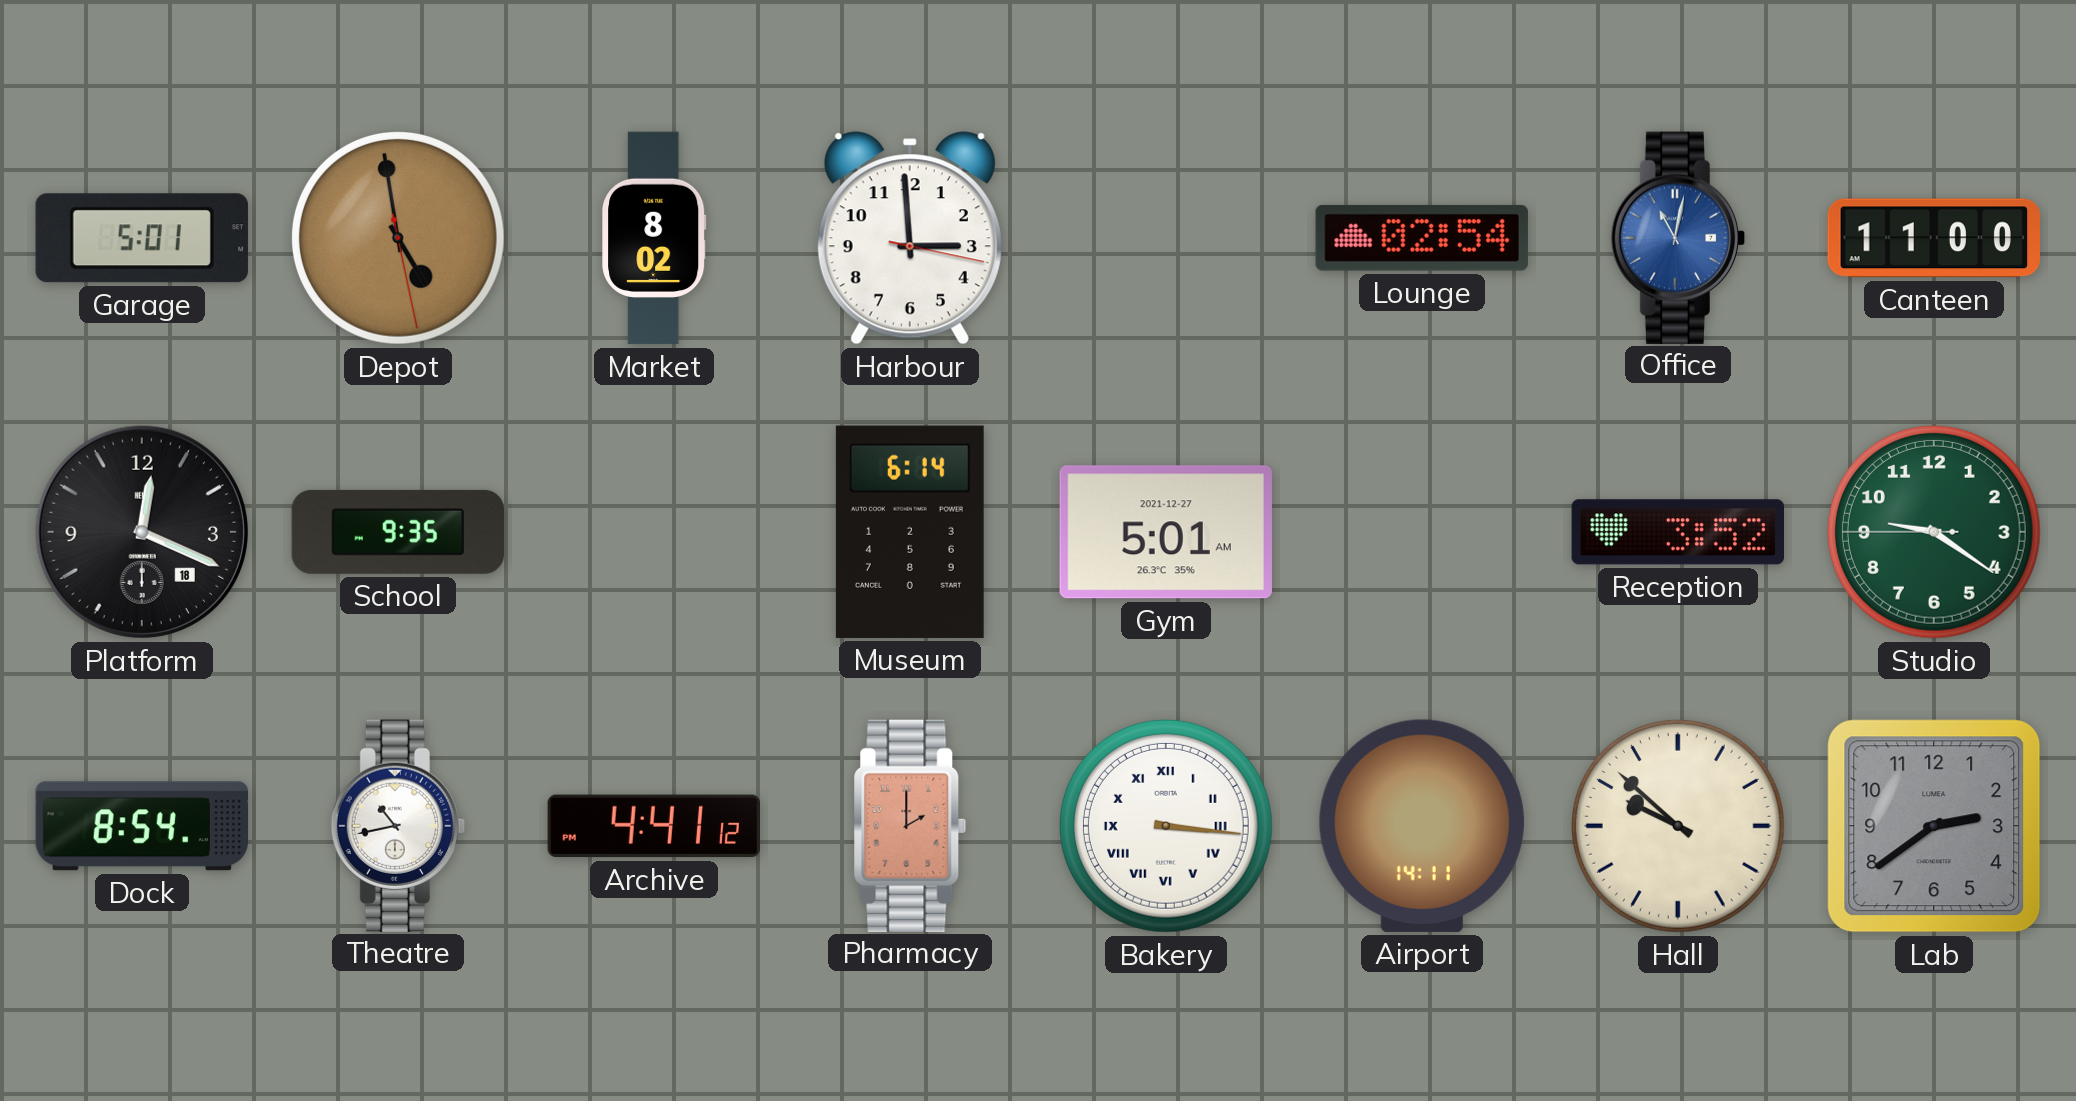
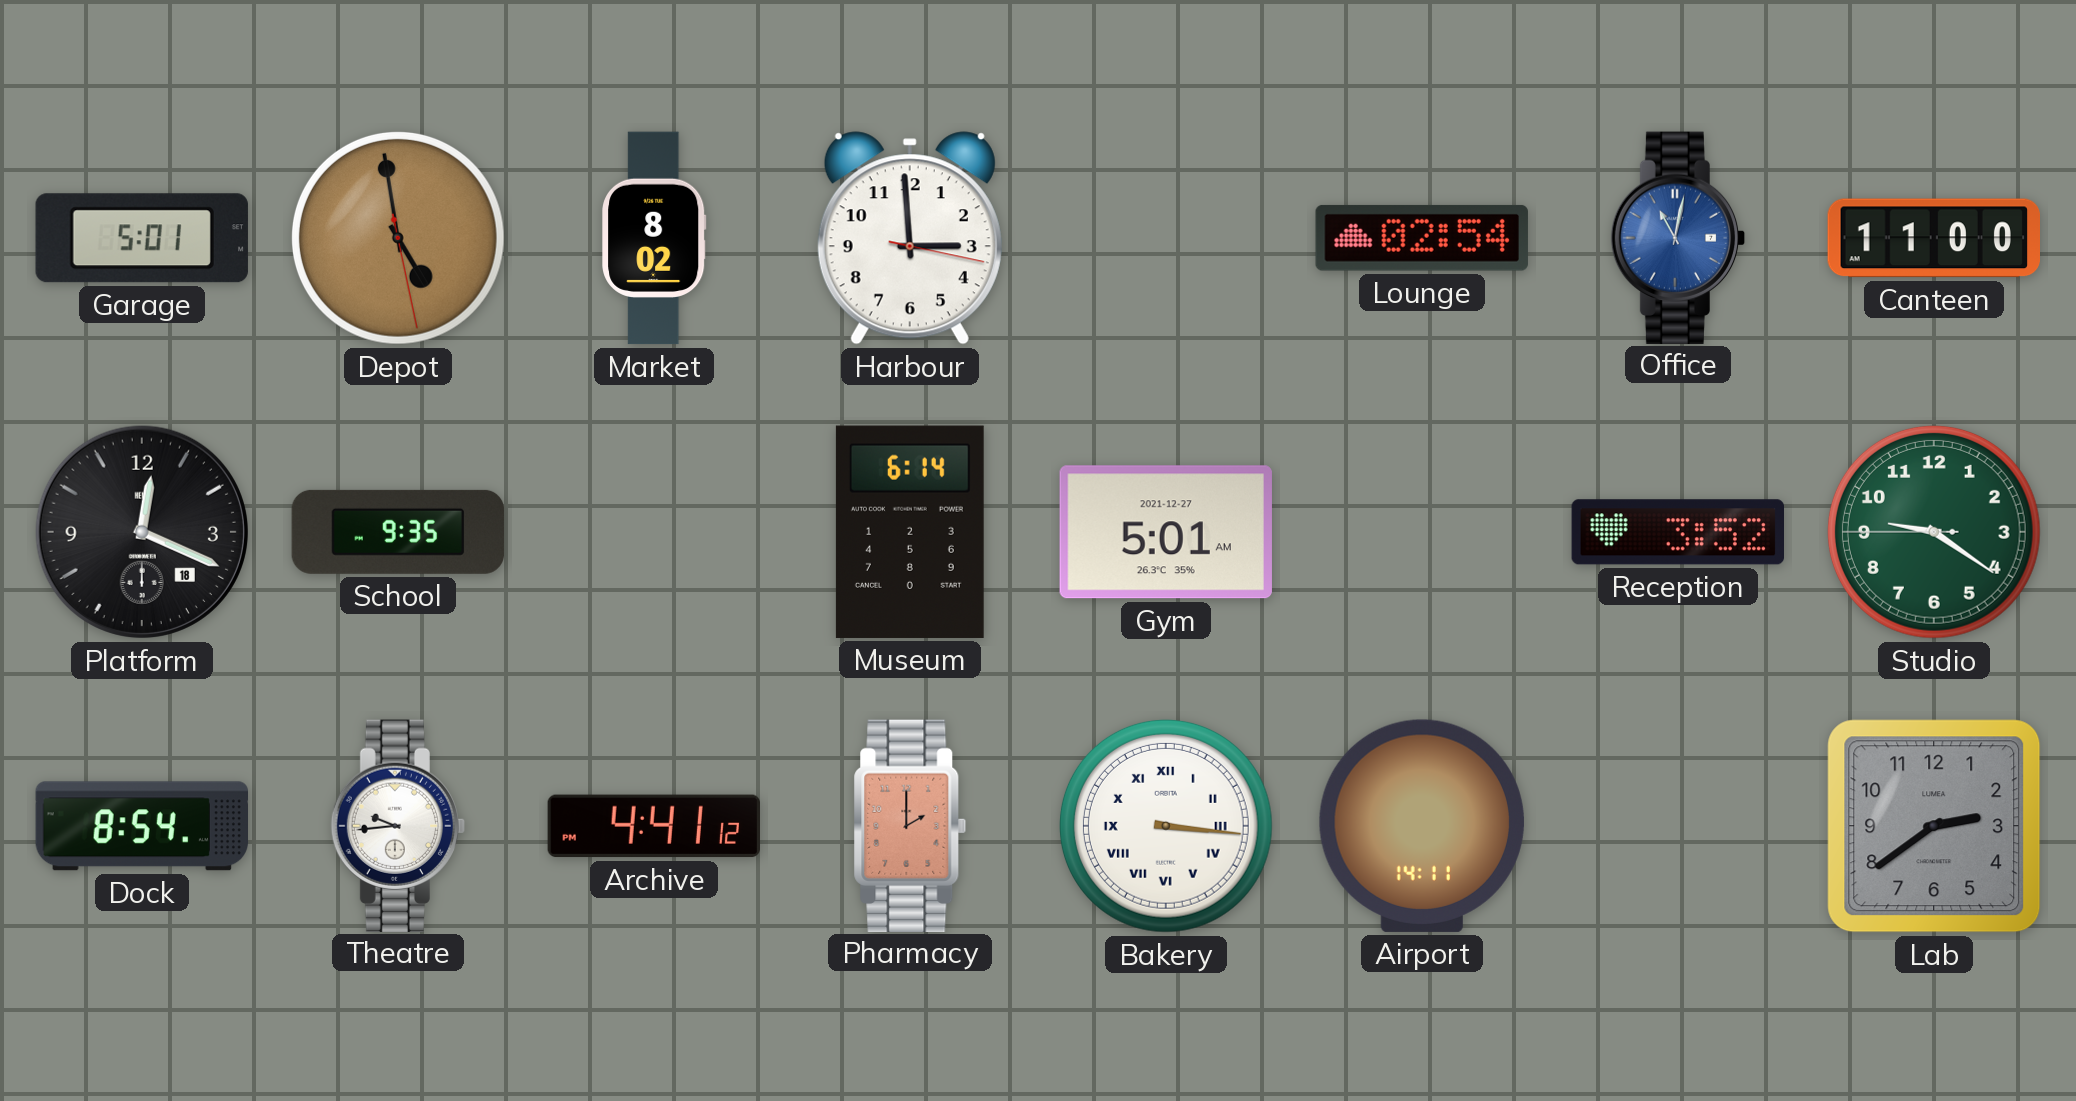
Theatre: 10:43 -> 9:44
Hall: 9:52 -> none
